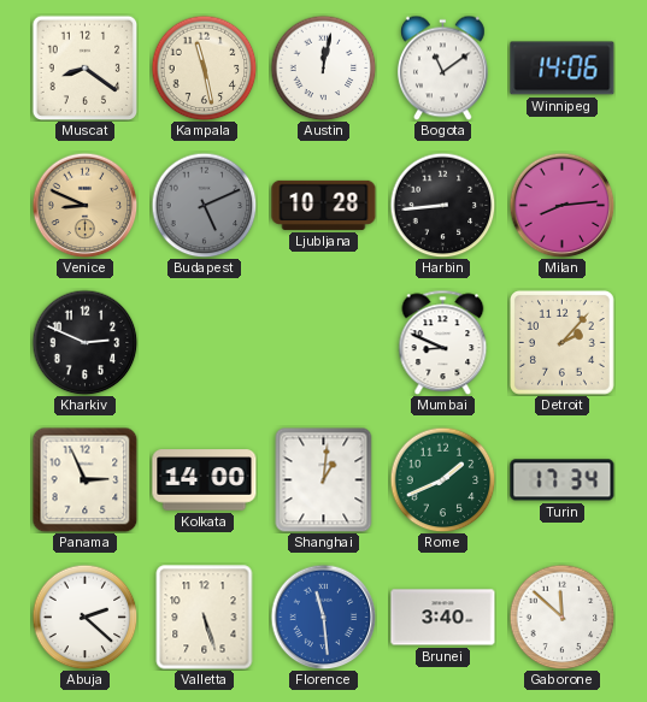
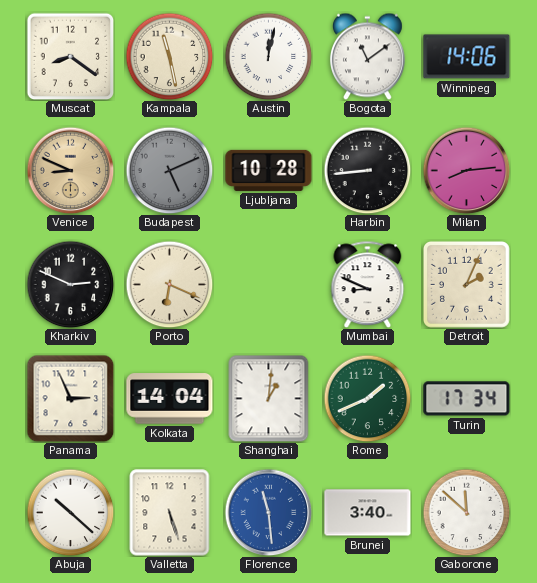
Porto: none -> 6:19
Detroit: 2:07 -> 2:04
Kolkata: 14:00 -> 14:04
Abuja: 2:22 -> 10:22
